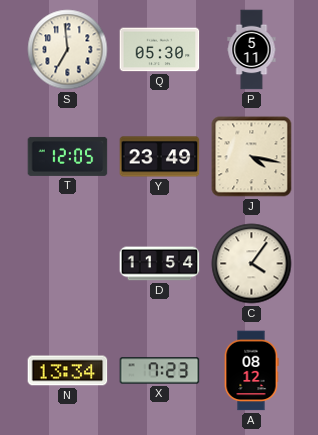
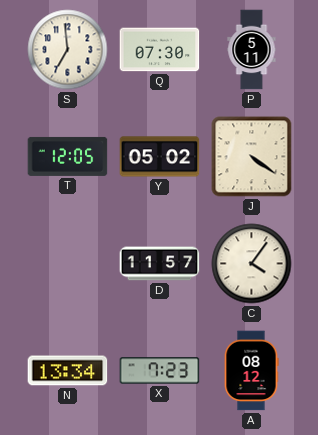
Q: 05:30 -> 07:30
Y: 23:49 -> 05:02
J: 4:17 -> 4:21
D: 11:54 -> 11:57
